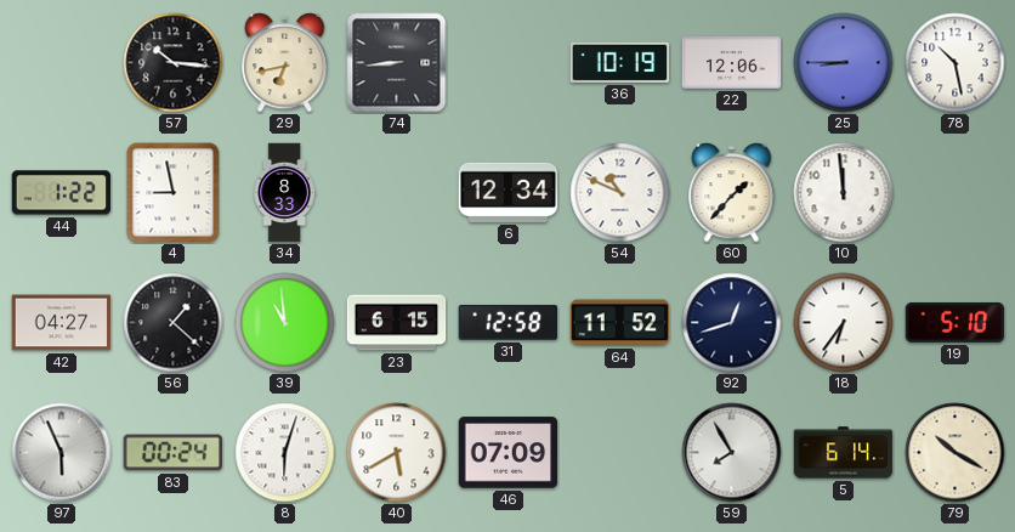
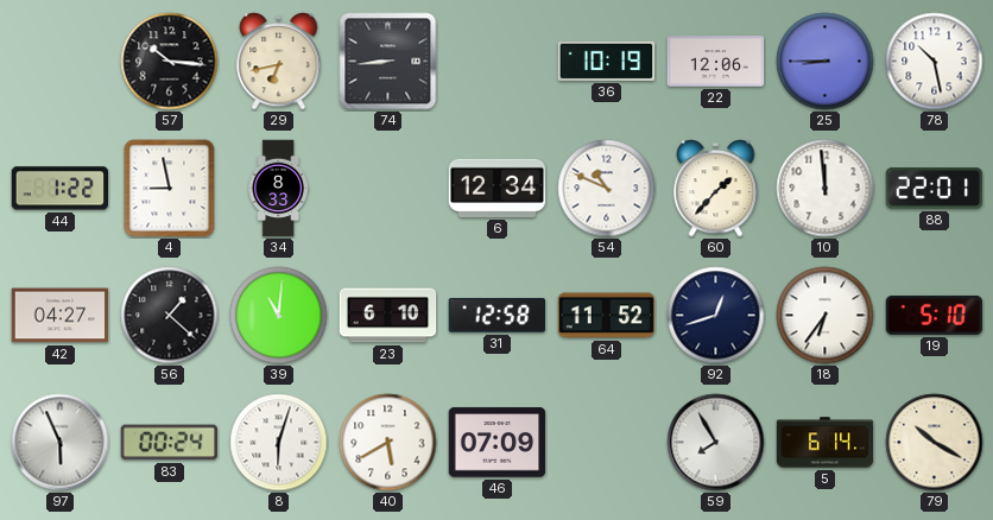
88: none -> 22:01
39: 10:59 -> 11:01
23: 6:15 -> 6:10
